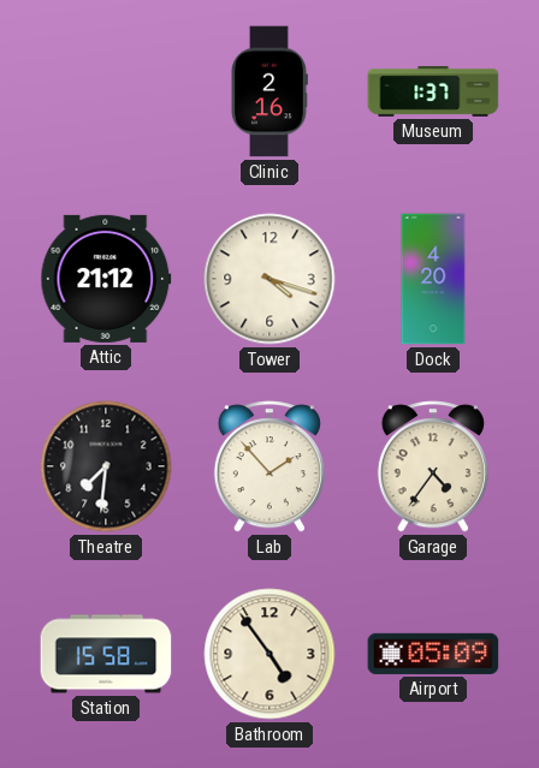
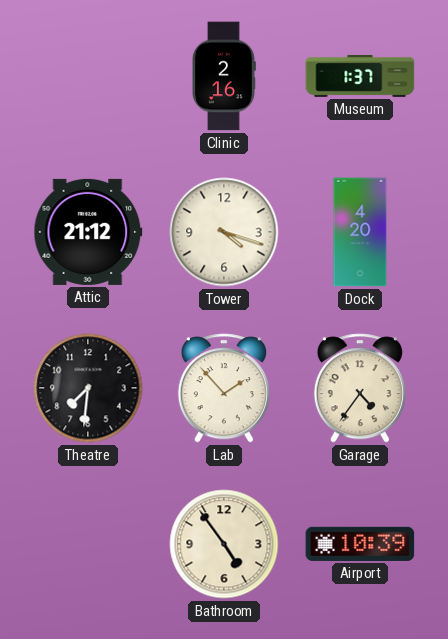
Station: 15:58 -> none
Airport: 05:09 -> 10:39
